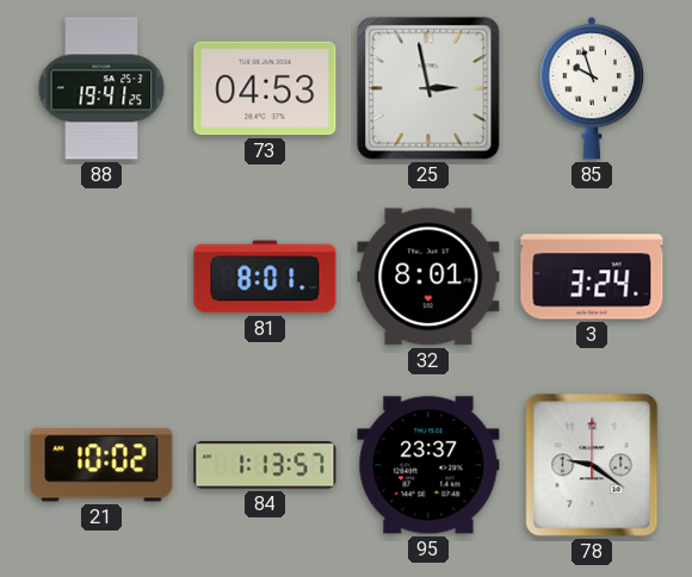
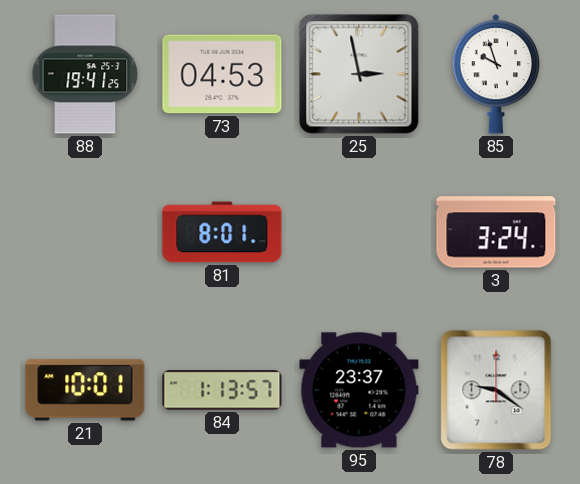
32: 8:01 -> none
21: 10:02 -> 10:01
